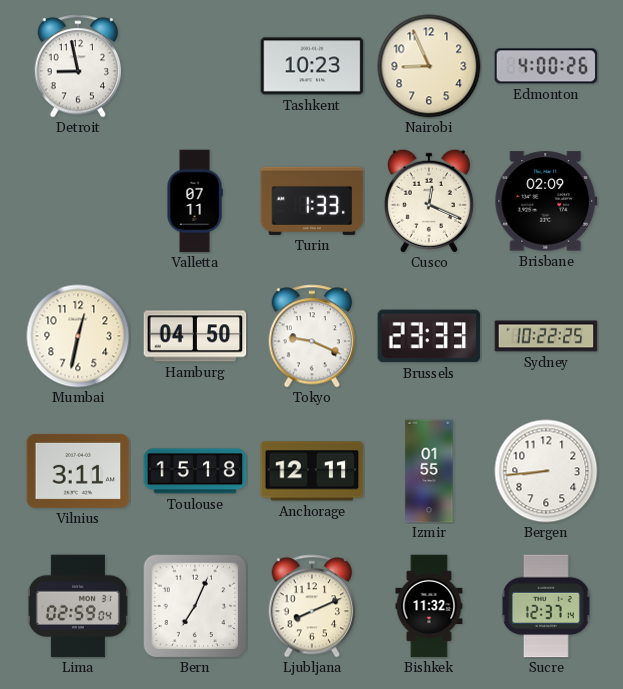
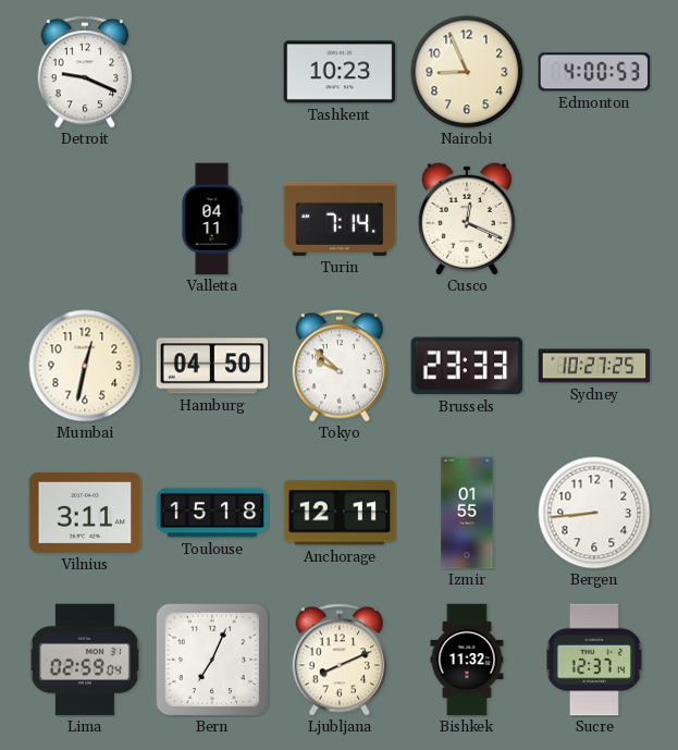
Detroit: 8:58 -> 9:19
Edmonton: 4:00:26 -> 4:00:53
Valletta: 07:11 -> 04:11
Turin: 1:33 -> 7:14
Brisbane: 02:09 -> none
Tokyo: 9:19 -> 9:52
Sydney: 10:22 -> 10:27
